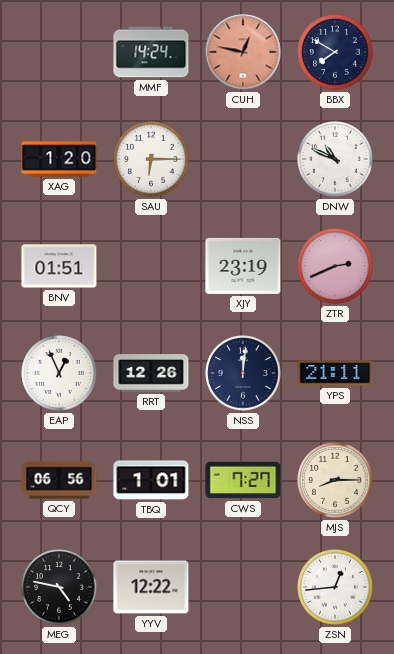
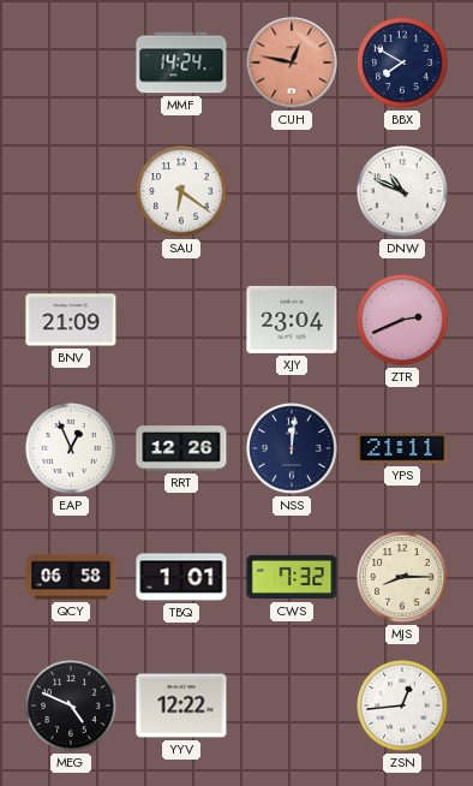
XAG: 1:20 -> none
SAU: 6:15 -> 6:21
BNV: 01:51 -> 21:09
XJY: 23:19 -> 23:04
QCY: 06:56 -> 06:58
CWS: 7:27 -> 7:32
MEG: 4:47 -> 4:49
